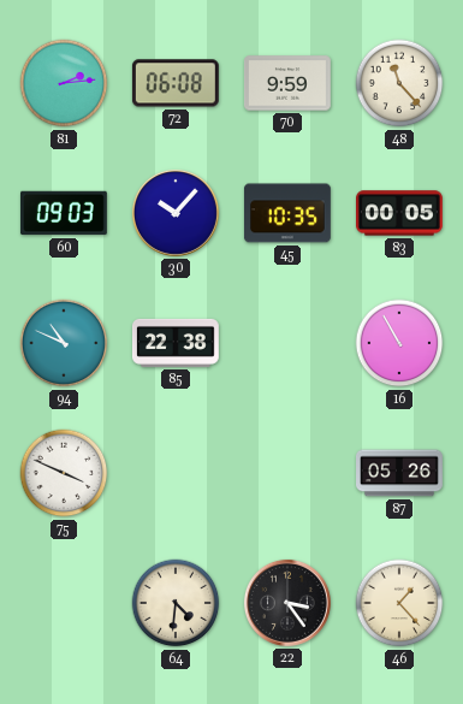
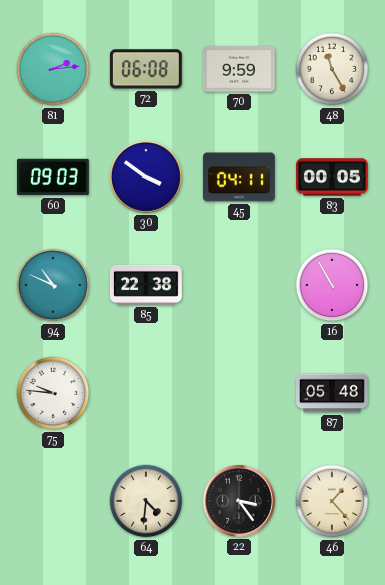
48: 11:23 -> 11:25
30: 10:07 -> 3:51
45: 10:35 -> 04:11
75: 3:49 -> 9:46
87: 05:26 -> 05:48
